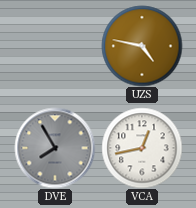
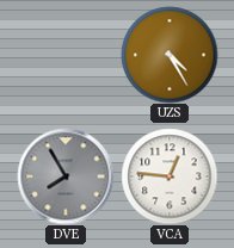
UZS: 4:47 -> 4:25
VCA: 12:43 -> 12:46
